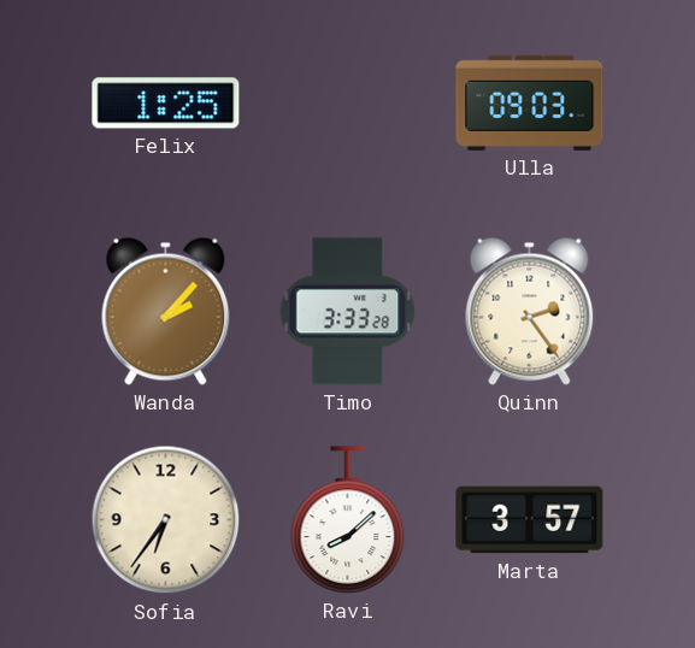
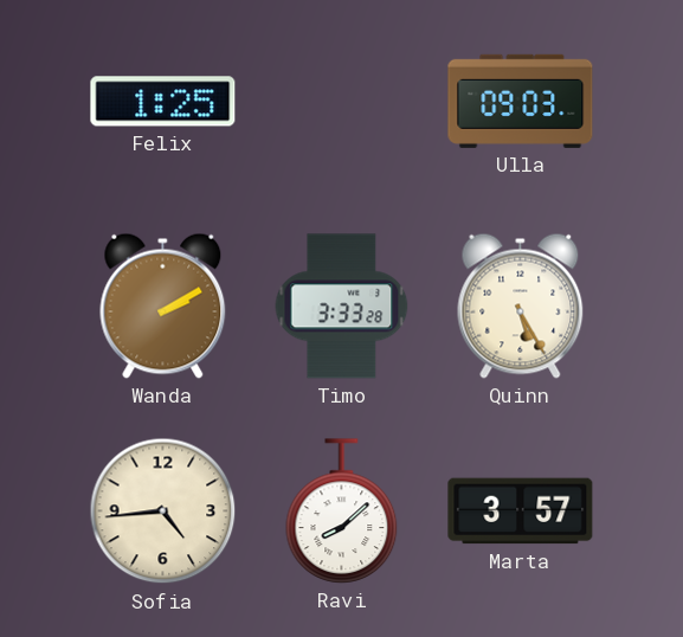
Wanda: 2:07 -> 2:10
Quinn: 2:24 -> 5:25
Sofia: 6:36 -> 4:44
